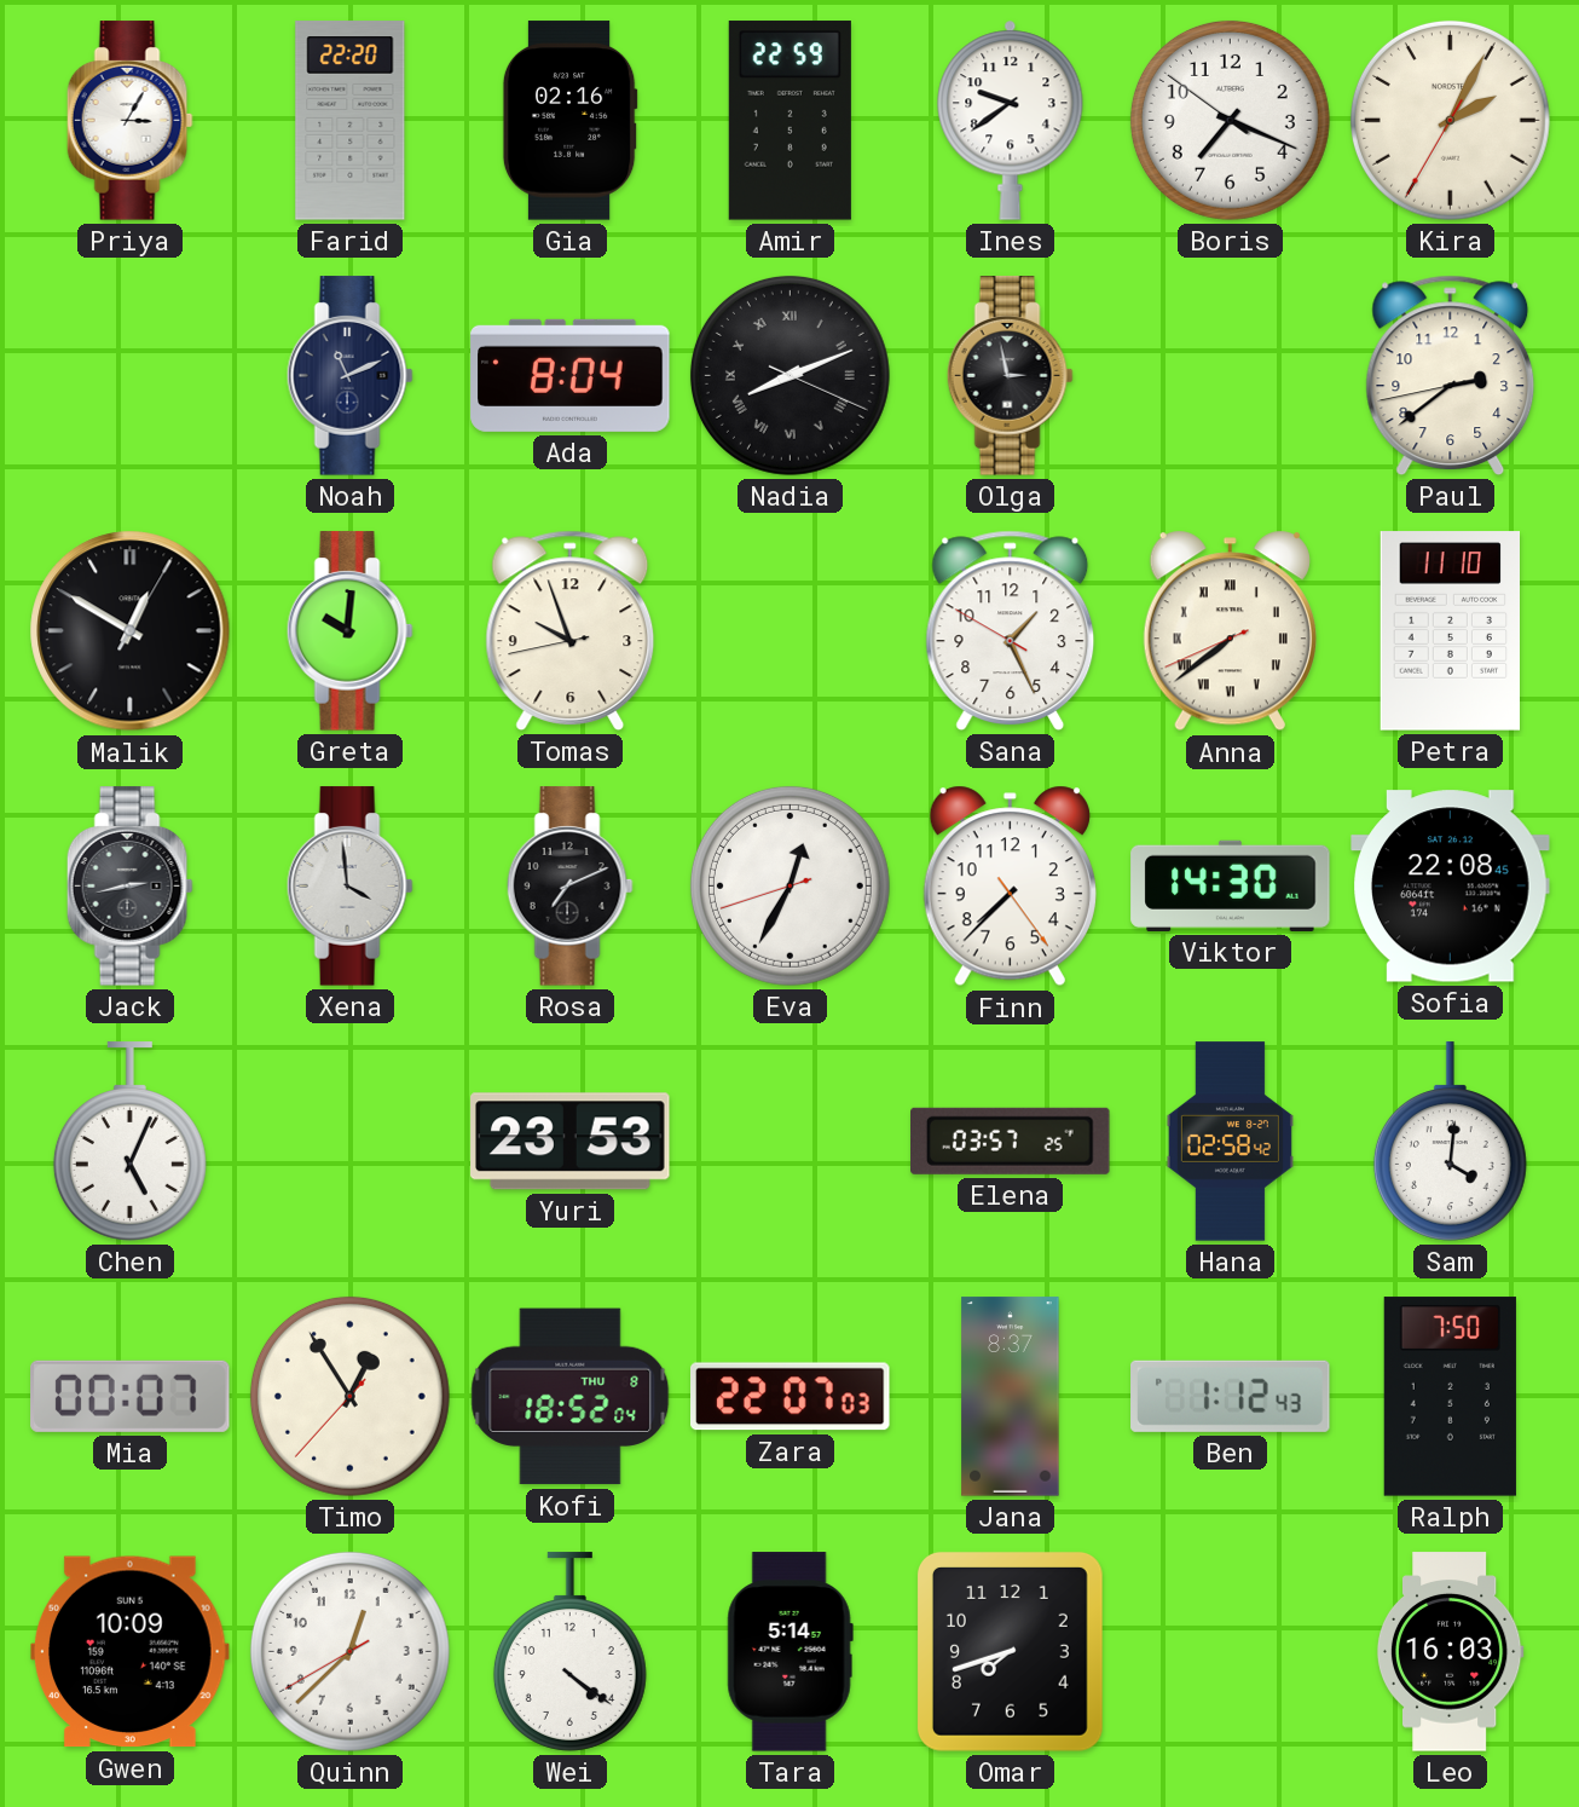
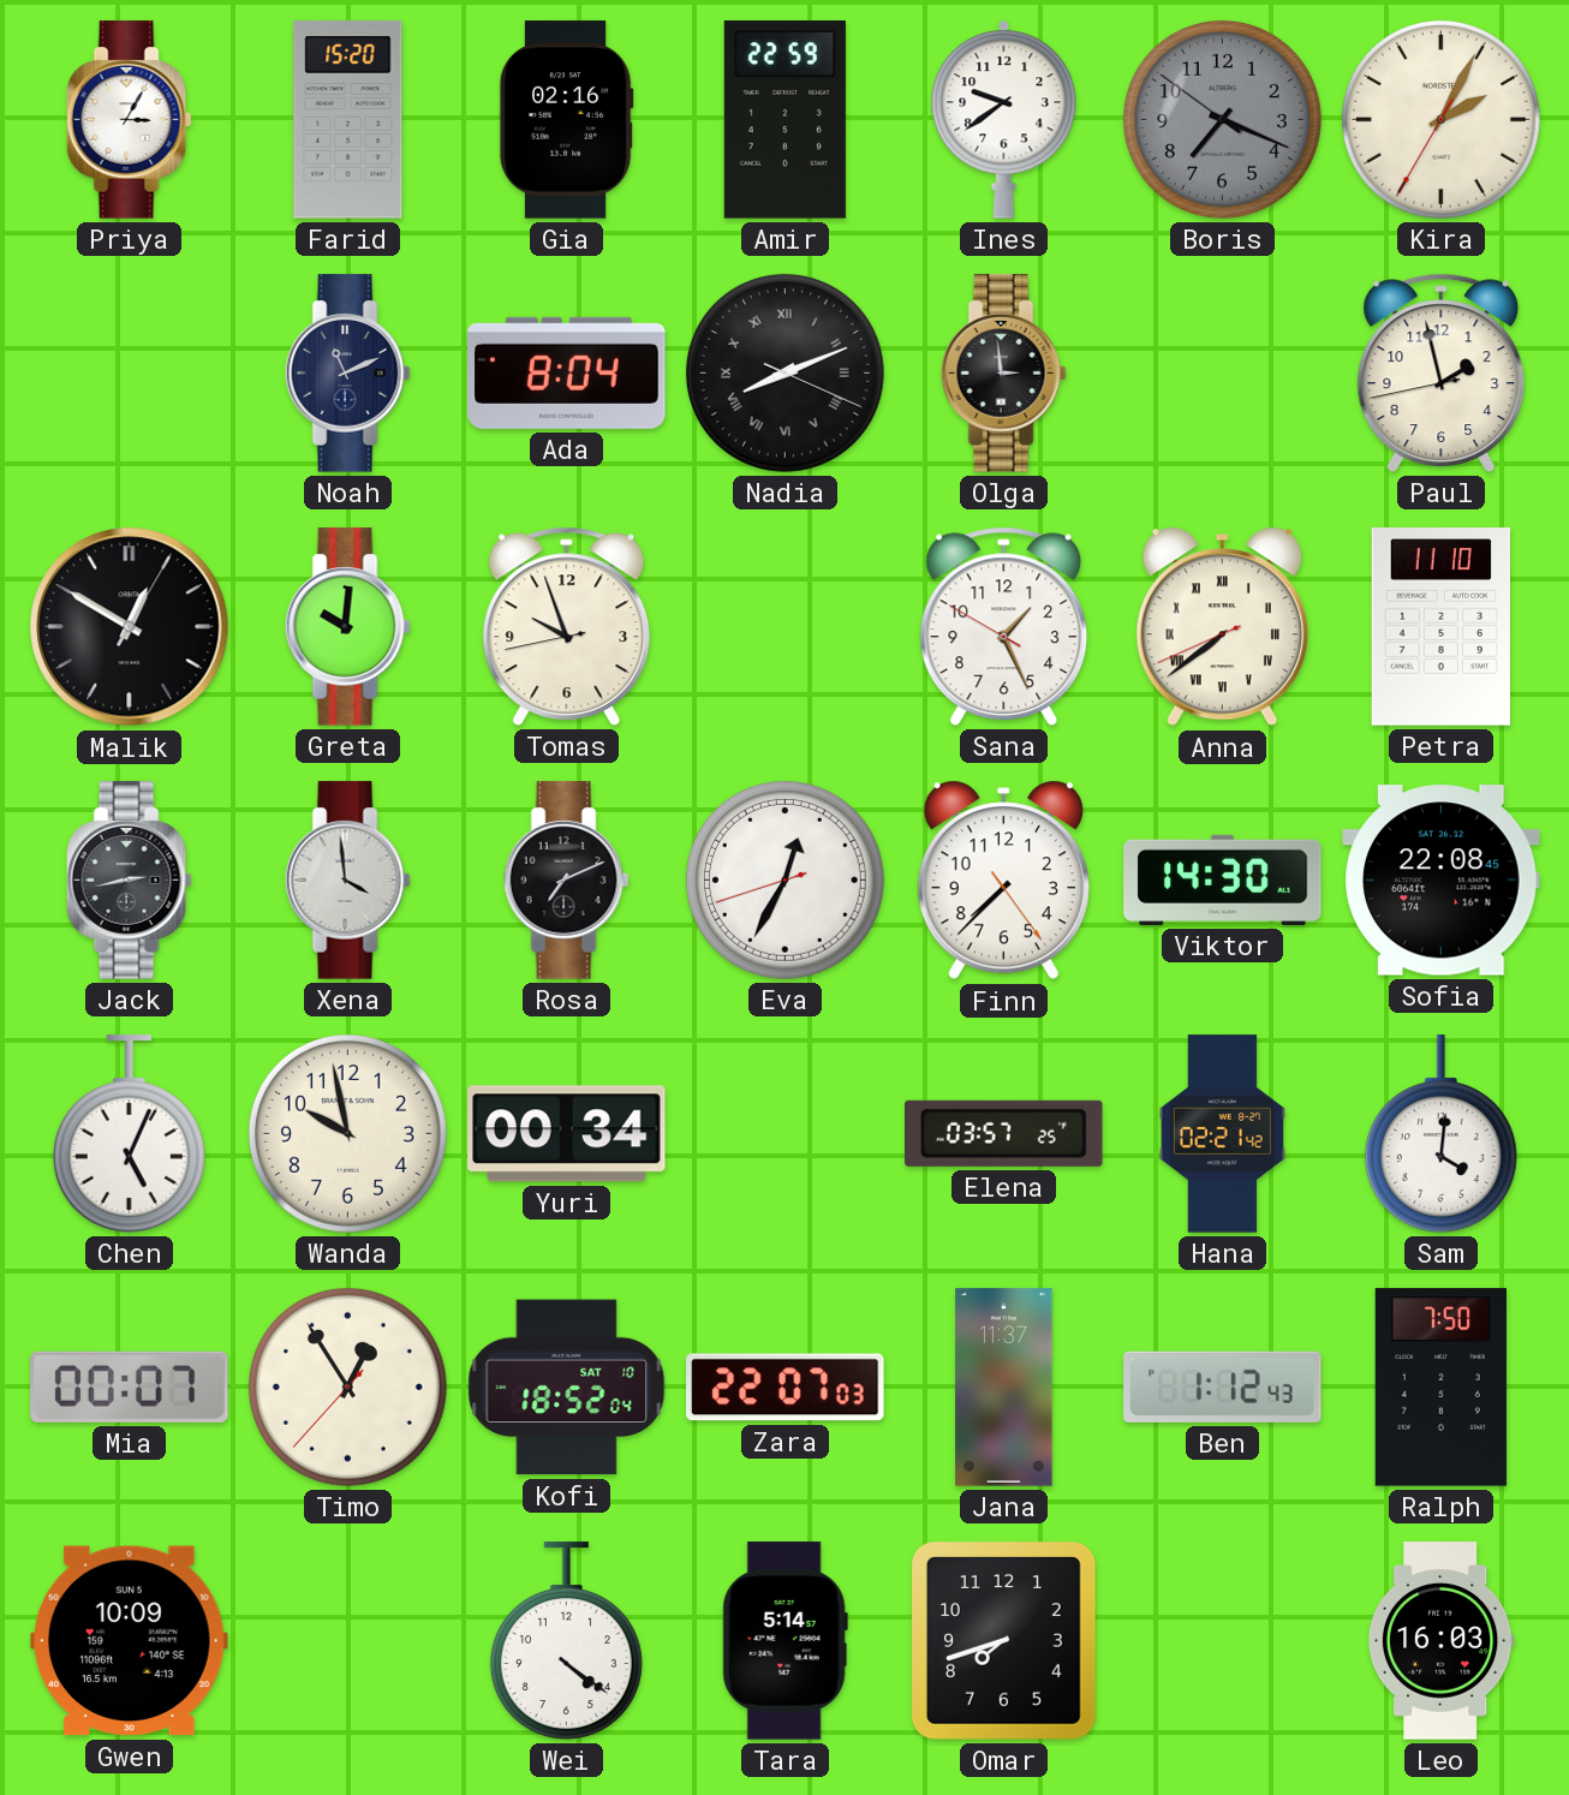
Farid: 22:20 -> 15:20
Boris dial: white -> grey
Olga: 2:58 -> 2:59
Paul: 2:38 -> 1:57
Wanda: none -> 9:58
Yuri: 23:53 -> 00:34
Hana: 02:58 -> 02:21
Kofi date: THU 8 -> SAT 10
Jana: 8:37 -> 11:37
Quinn: 12:37 -> none
